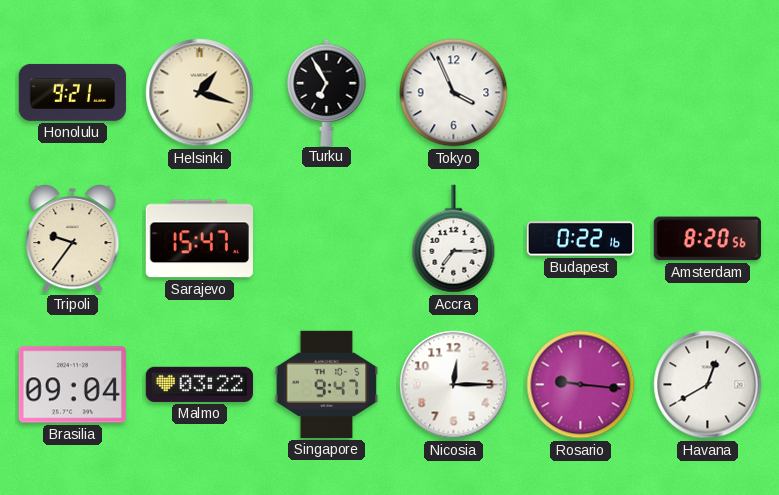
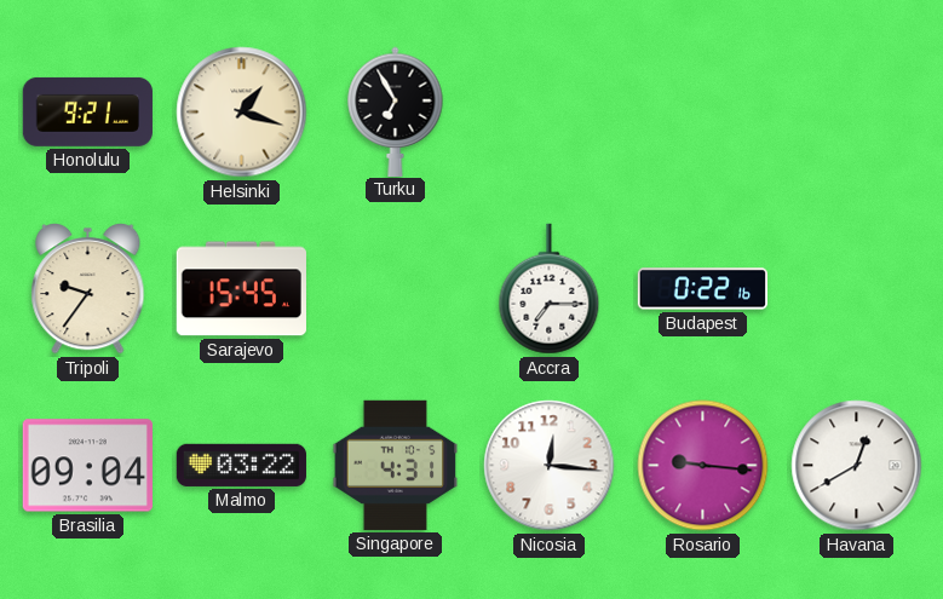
Tokyo: 3:56 -> none
Sarajevo: 15:47 -> 15:45
Amsterdam: 8:20 -> none
Singapore: 9:47 -> 4:31
Nicosia: 12:15 -> 12:16
